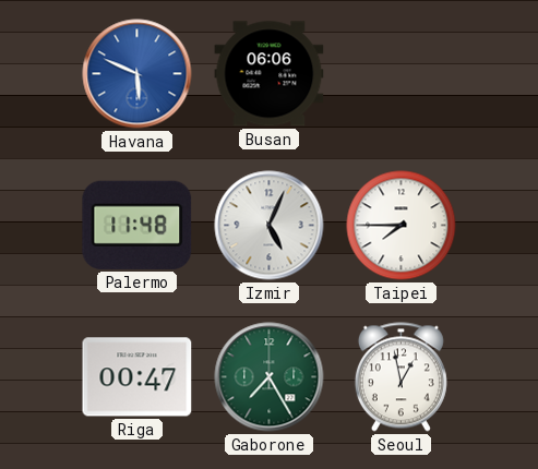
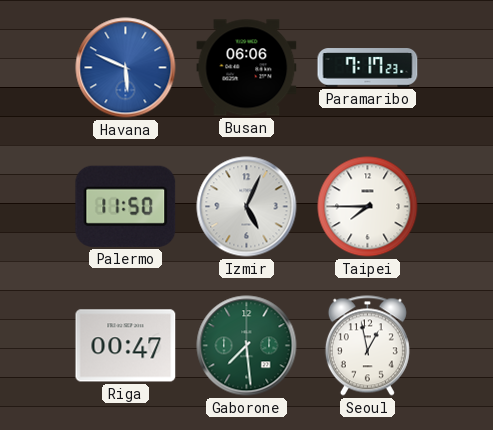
Paramaribo: none -> 7:17
Palermo: 11:48 -> 11:50
Gaborone: 7:25 -> 7:29
